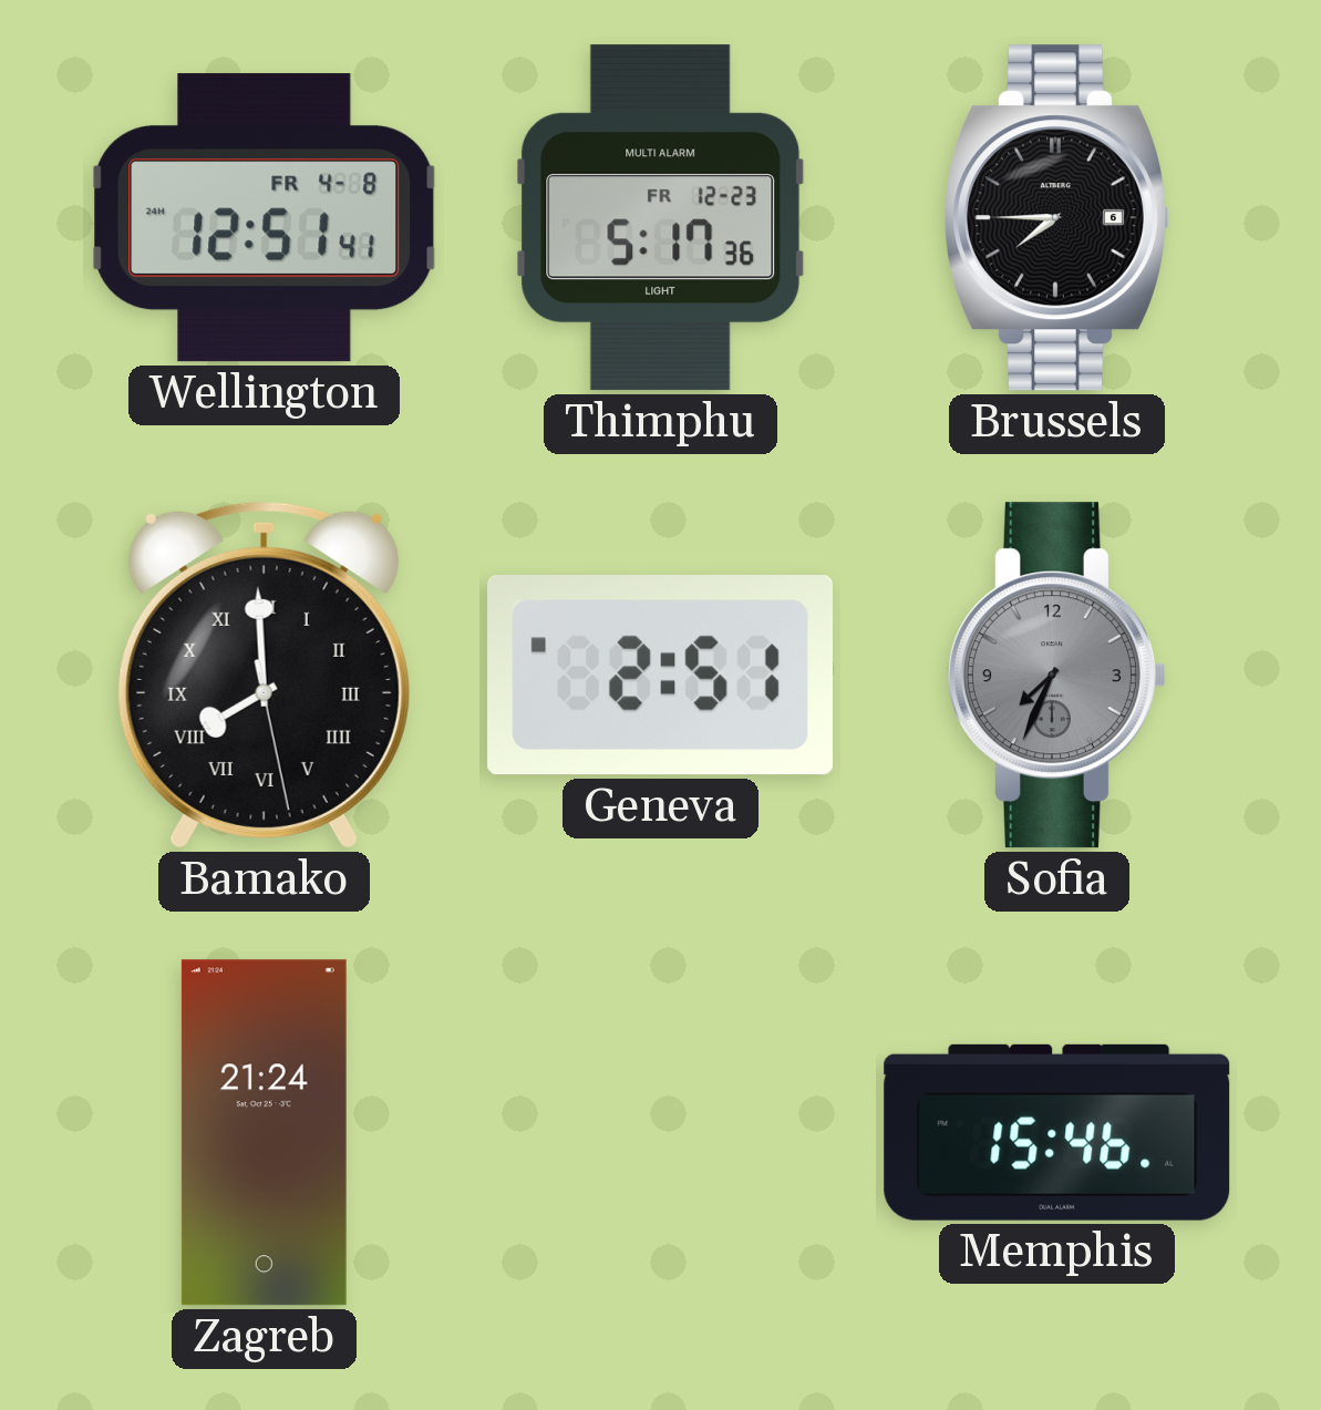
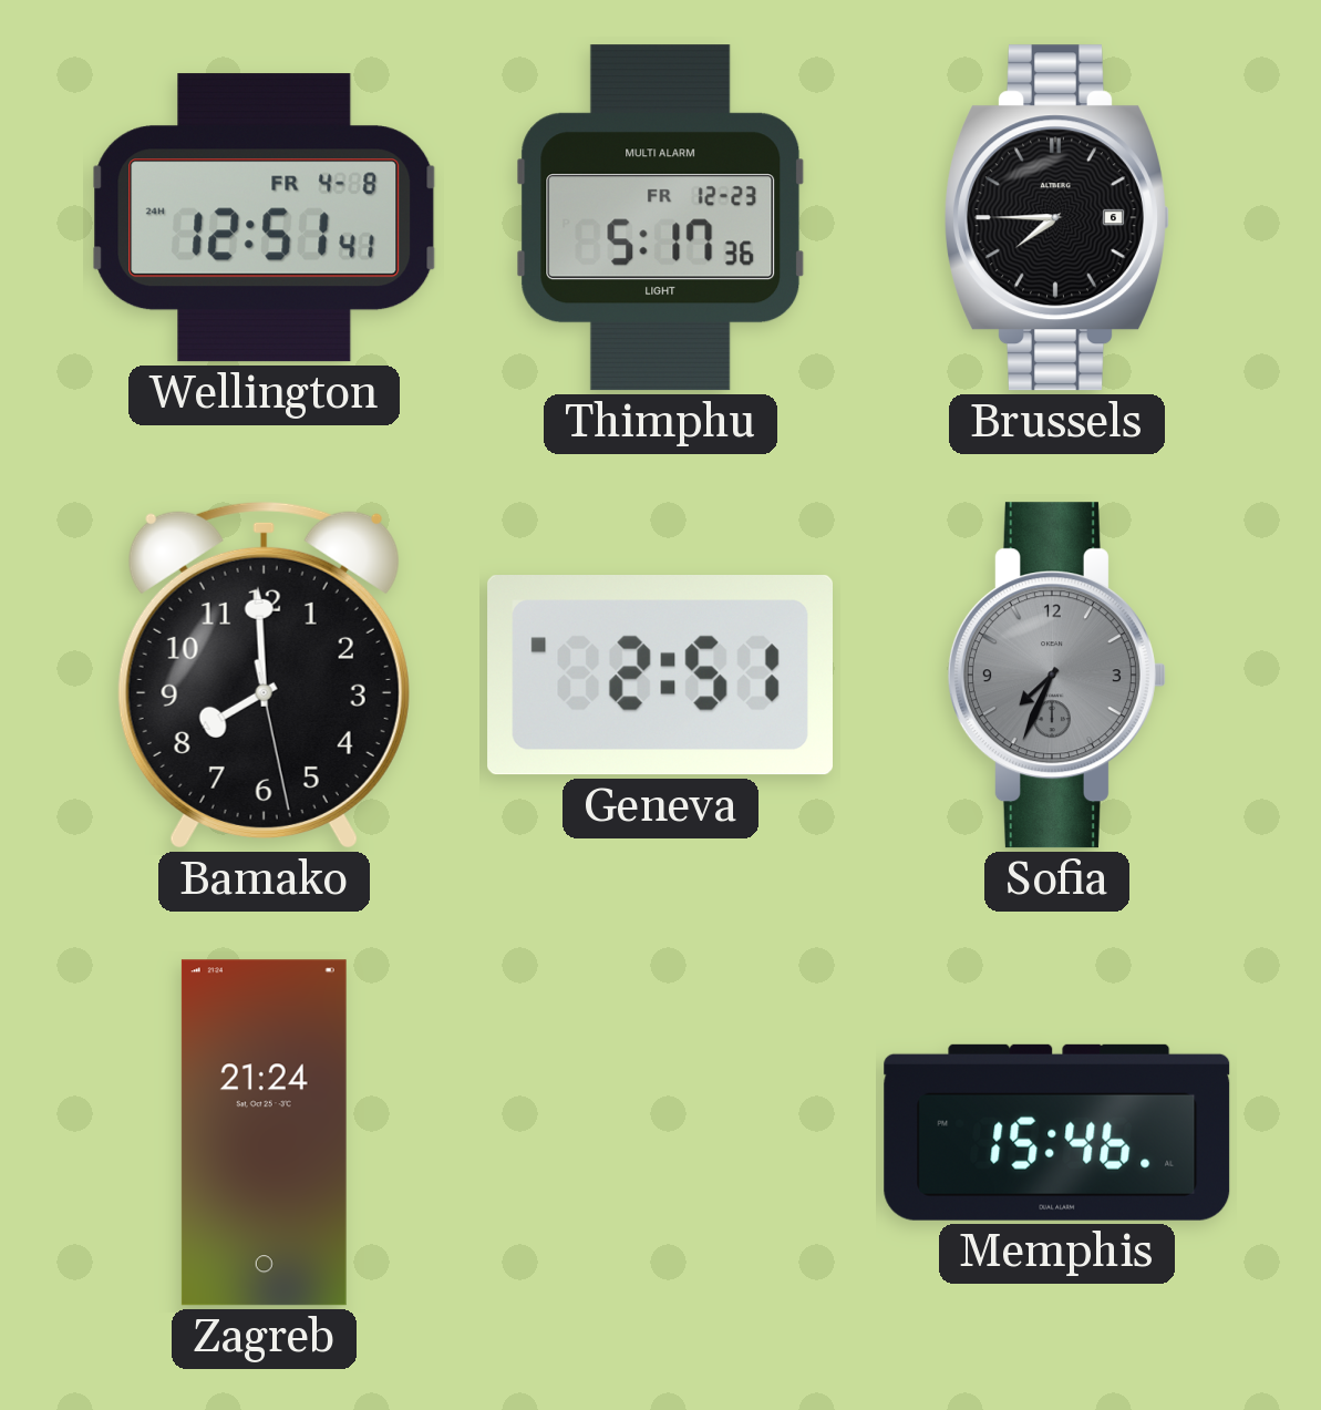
Bamako numerals: Roman -> Arabic
